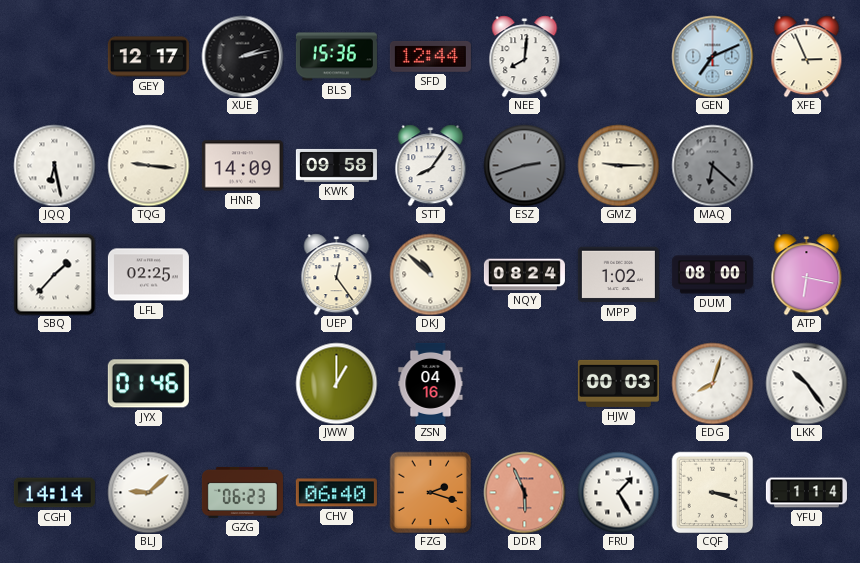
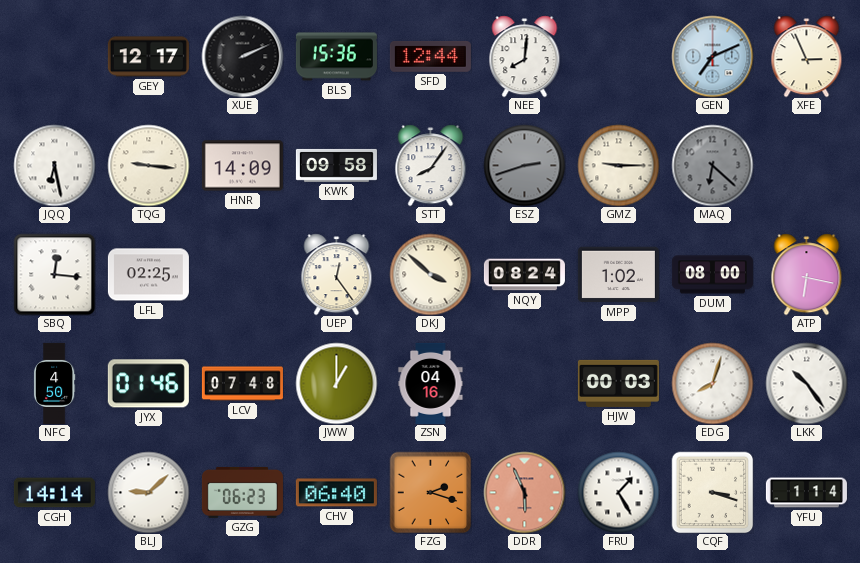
XUE: 2:13 -> 2:11
SBQ: 1:37 -> 12:16
DKJ: 10:52 -> 3:52
NFC: none -> 4:50
LCV: none -> 07:48
